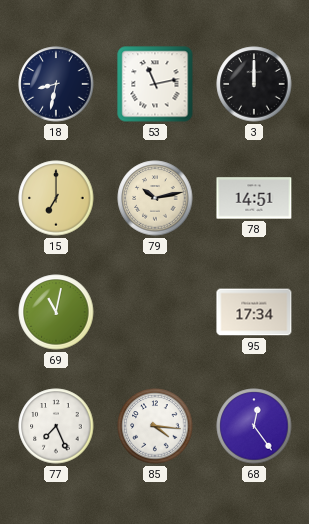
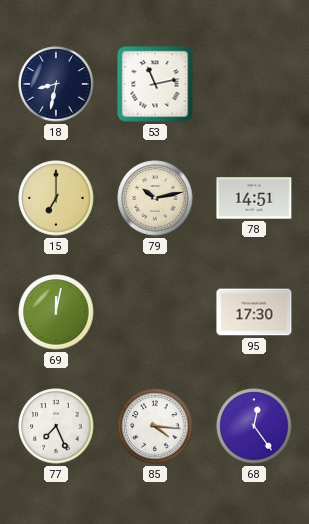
3: 12:00 -> none
69: 11:02 -> 12:02
95: 17:34 -> 17:30
